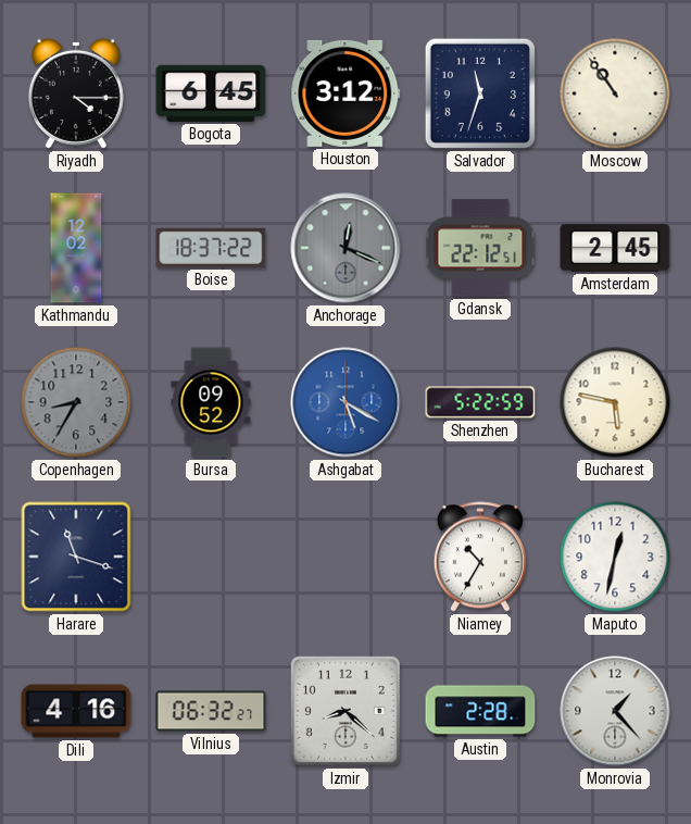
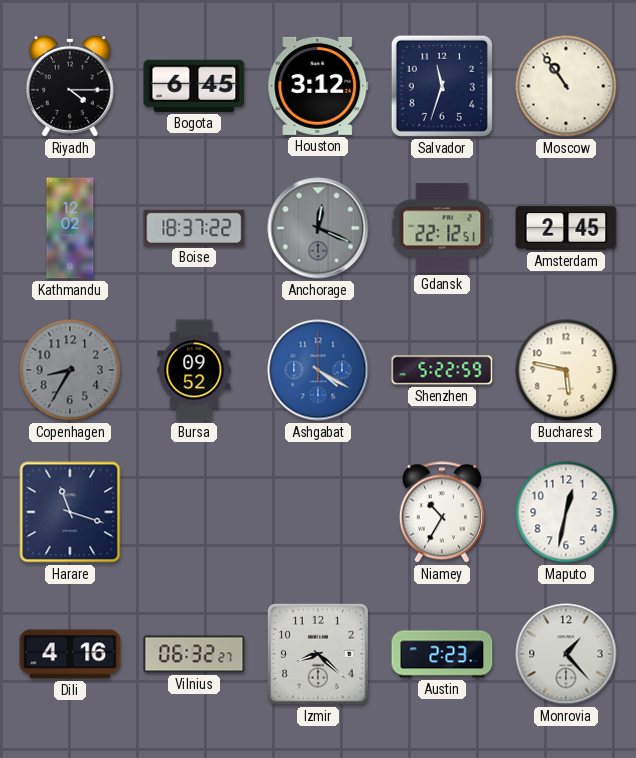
Ashgabat: 5:20 -> 4:20
Austin: 2:28 -> 2:23
